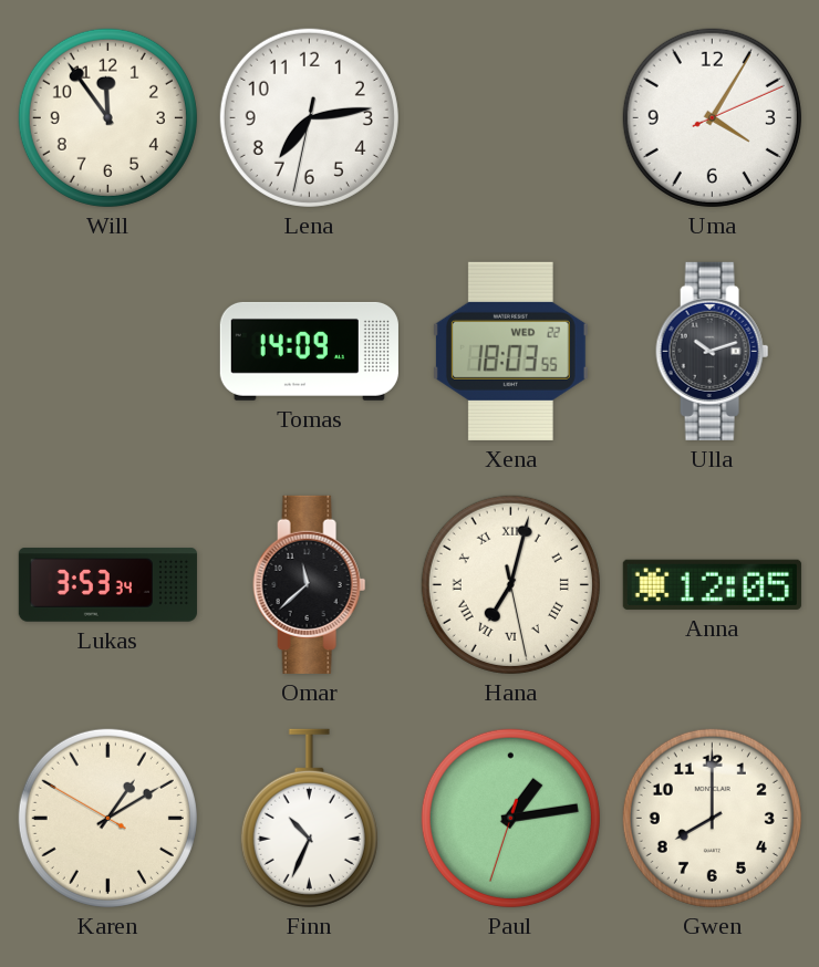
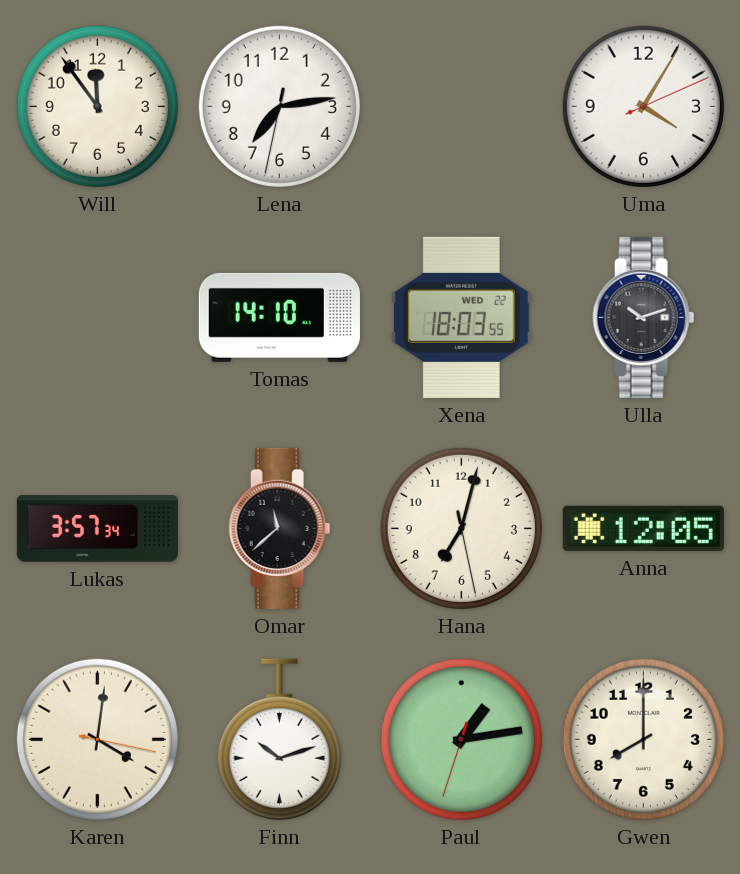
Tomas: 14:09 -> 14:10
Lukas: 3:53 -> 3:57
Hana numerals: Roman -> Arabic
Karen: 1:09 -> 4:01
Finn: 10:34 -> 10:12
